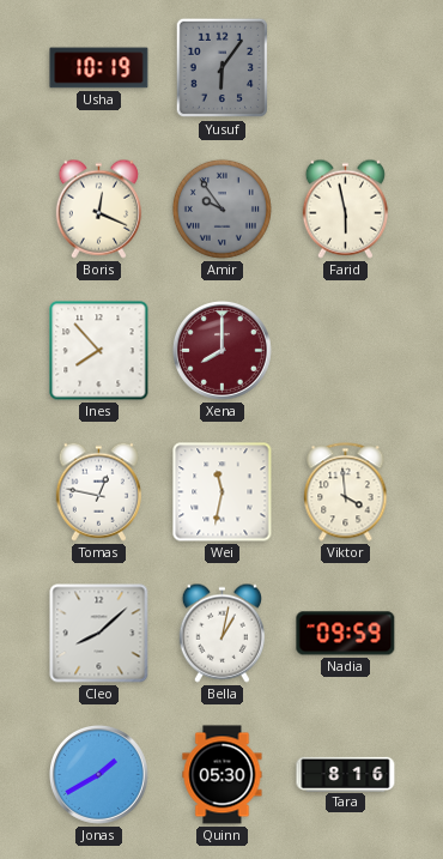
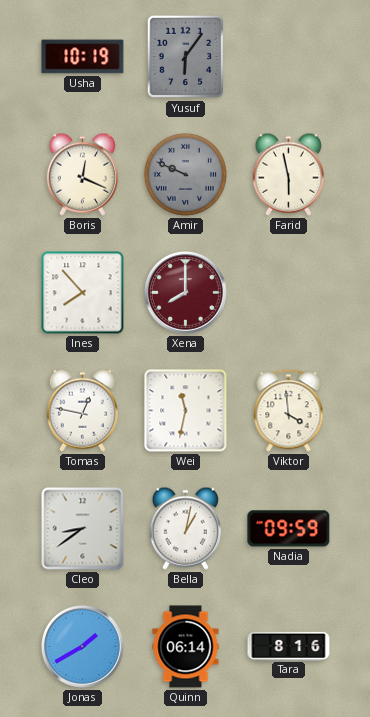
Amir: 9:54 -> 9:49
Cleo: 8:08 -> 8:39
Quinn: 05:30 -> 06:14
